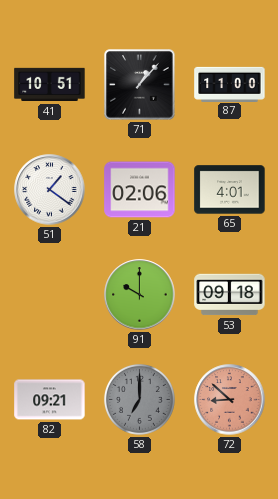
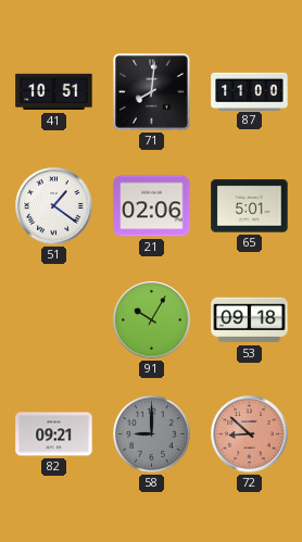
71: 1:07 -> 8:01
65: 4:01 -> 5:01
91: 10:00 -> 10:05
58: 7:00 -> 9:00
